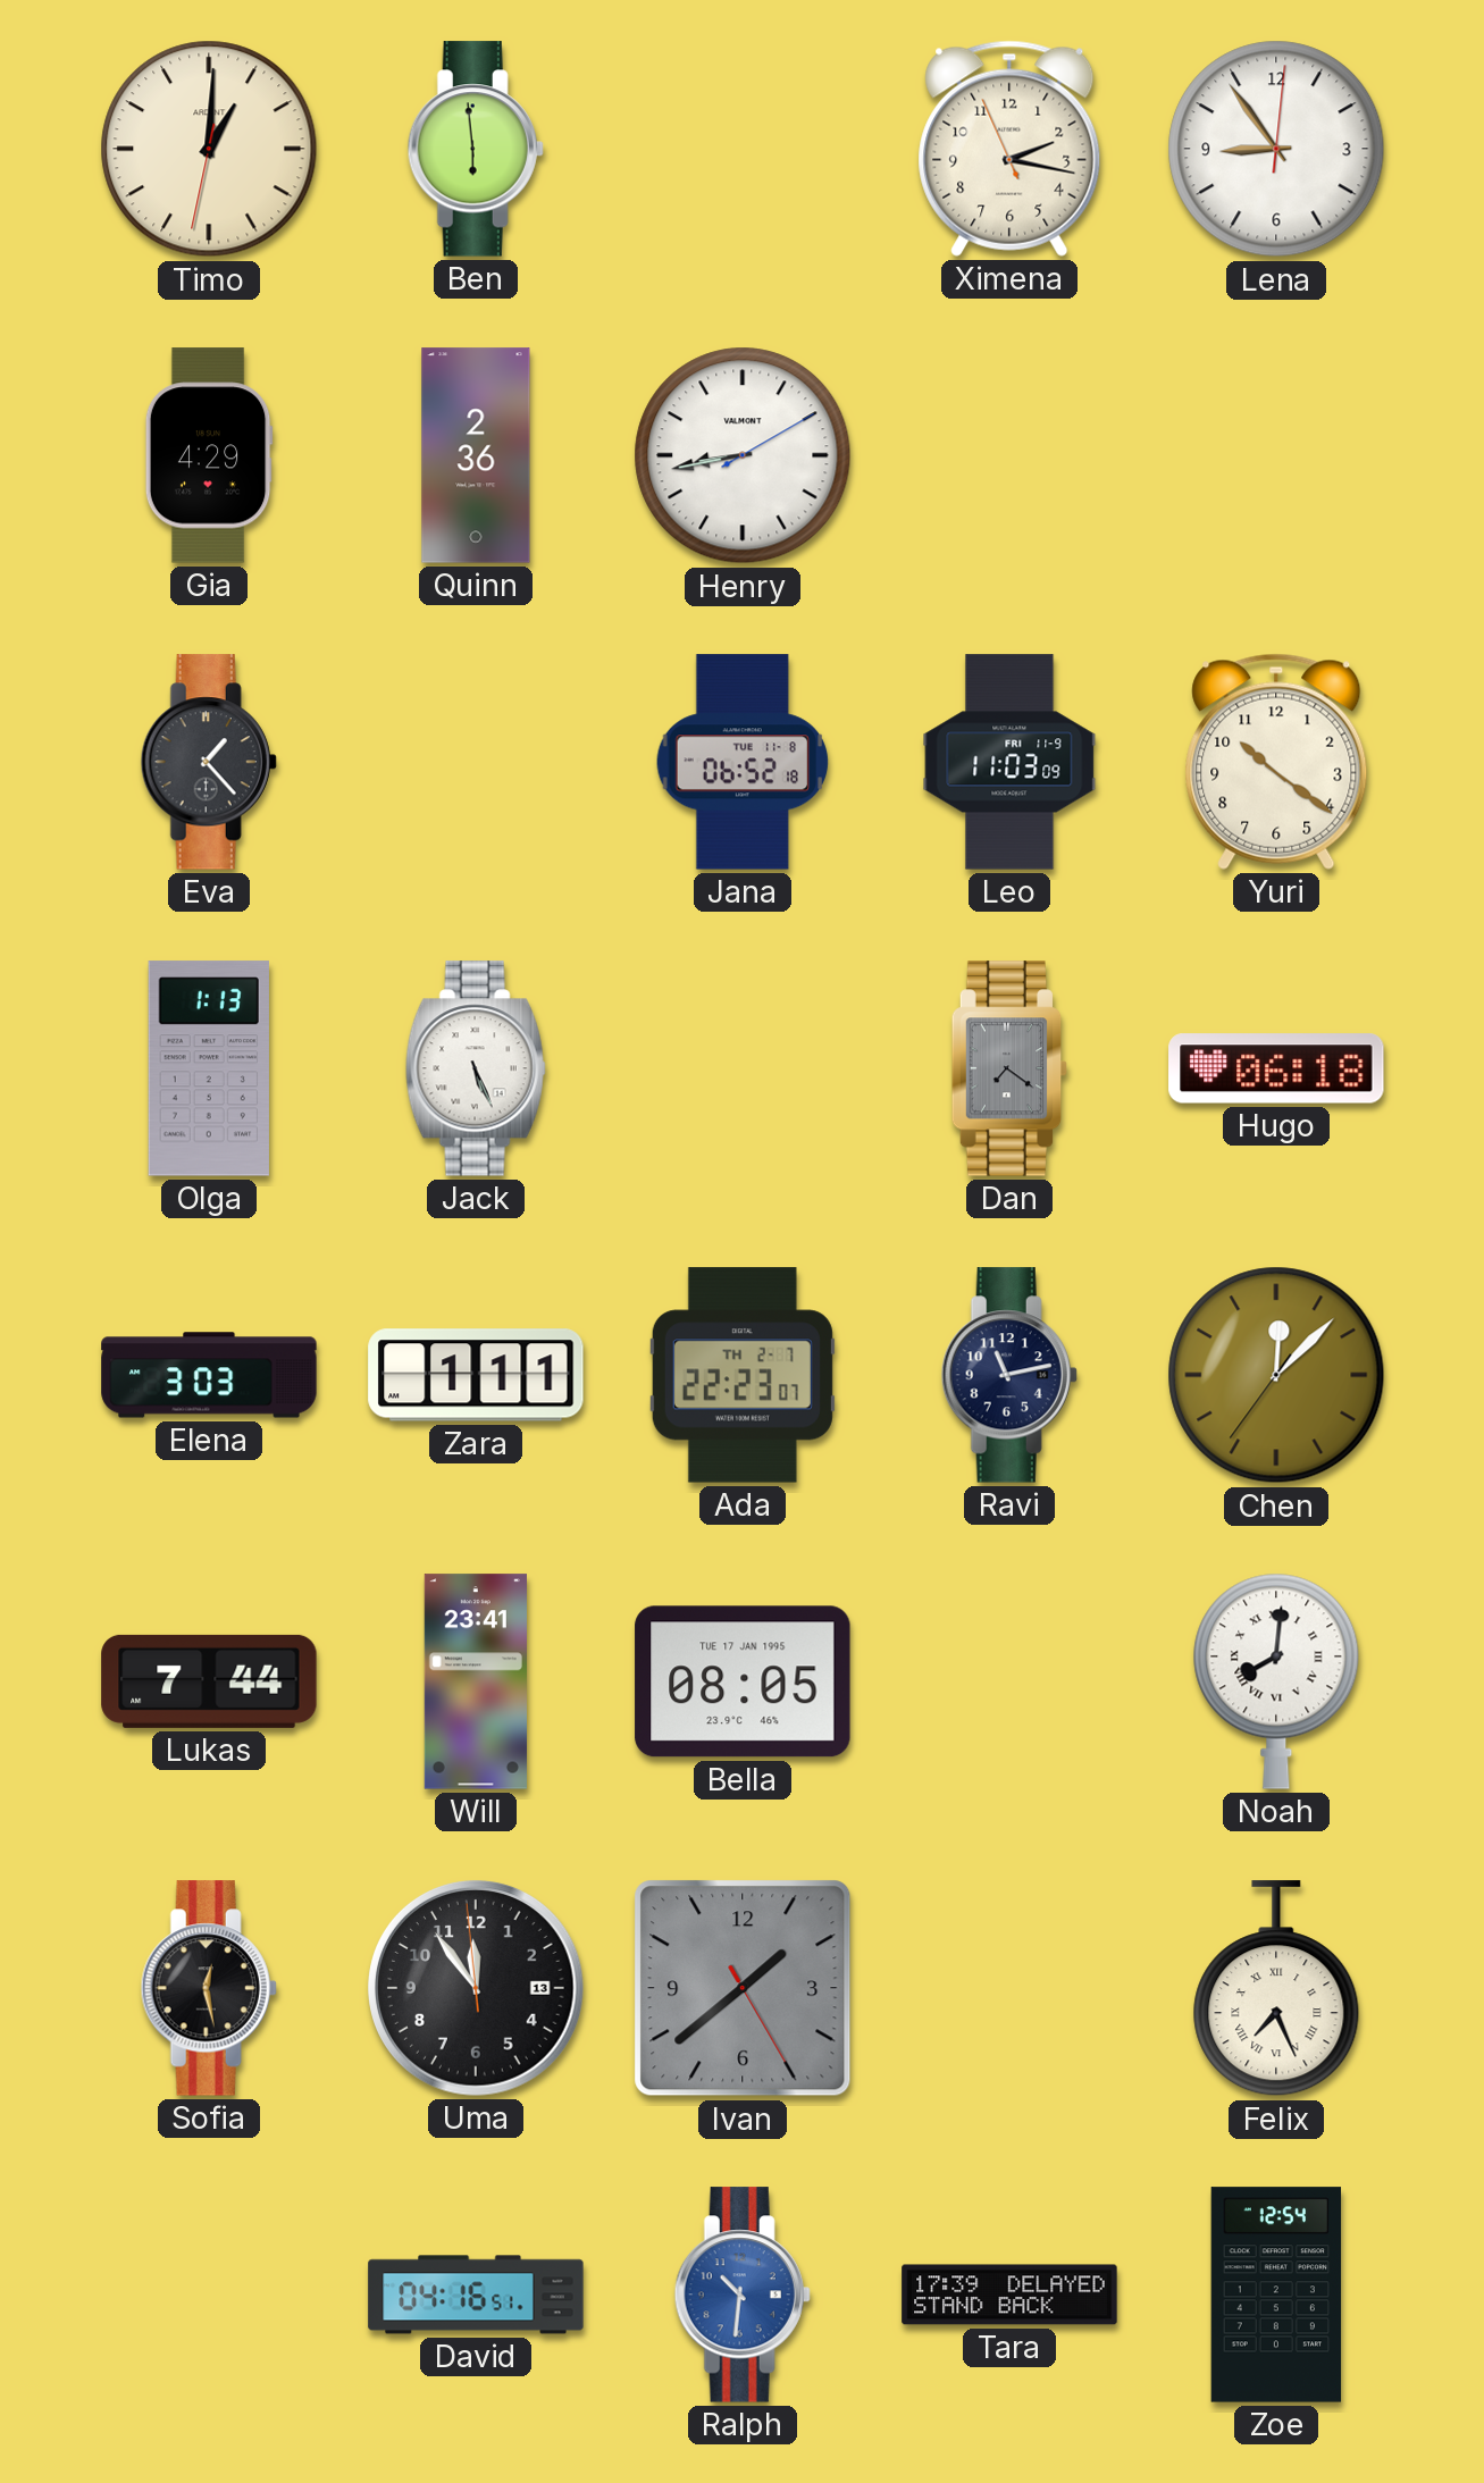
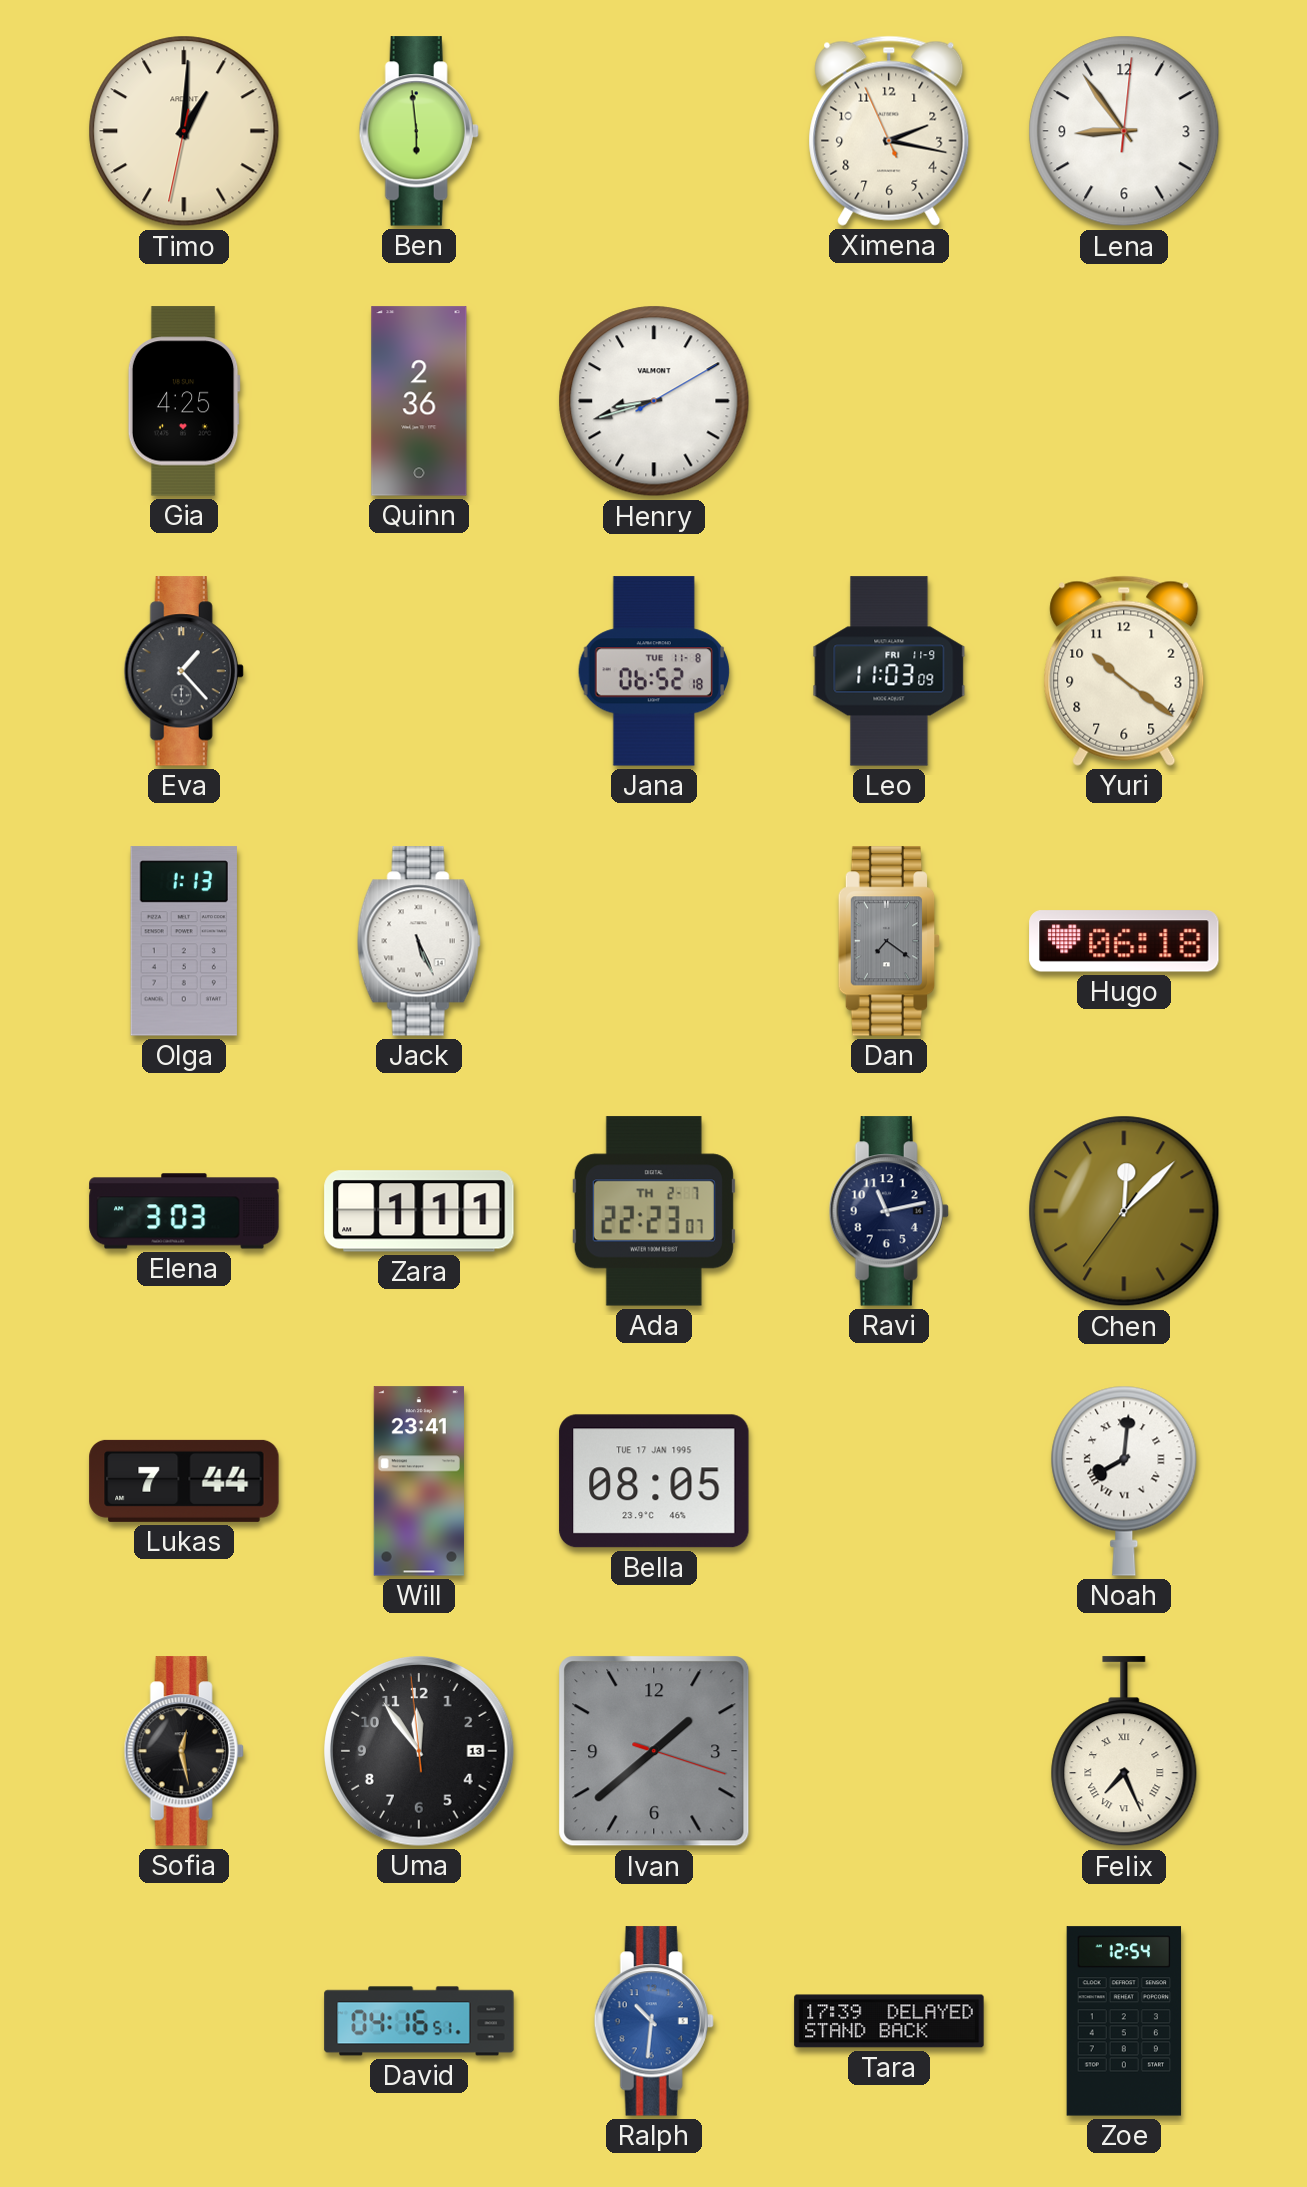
Gia: 4:29 -> 4:25
Henry: 8:43 -> 8:42
Ivan: 1:38:25 -> 1:38:18
